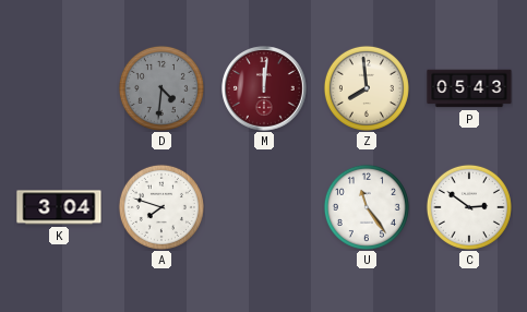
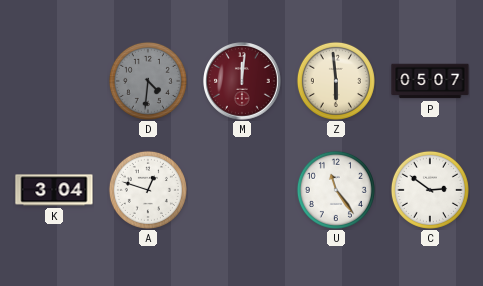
Z: 7:59 -> 5:59
P: 05:43 -> 05:07
A: 7:48 -> 12:48
